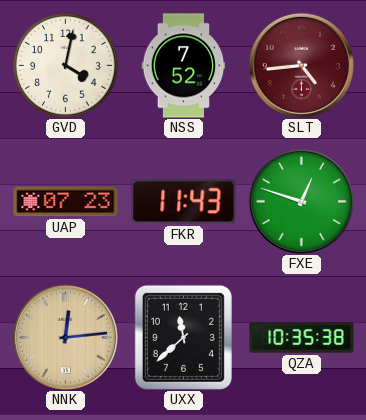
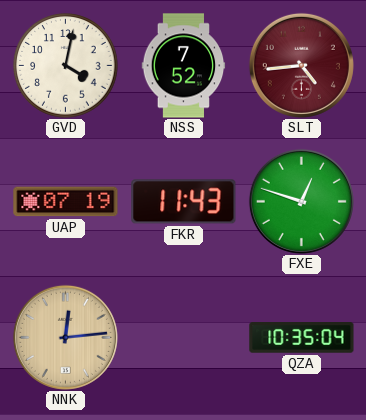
UAP: 07:23 -> 07:19
UXX: 11:38 -> none
QZA: 10:35:38 -> 10:35:04
